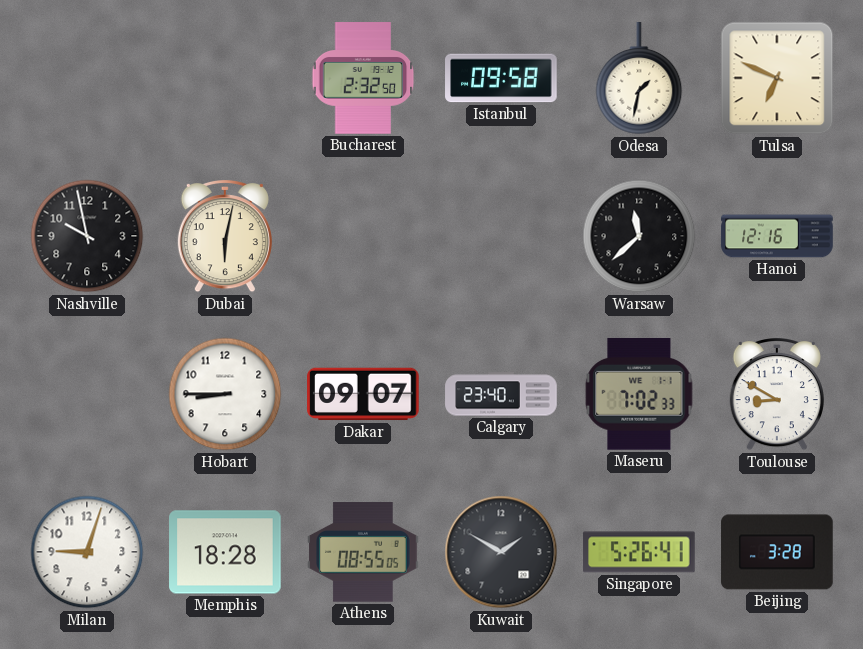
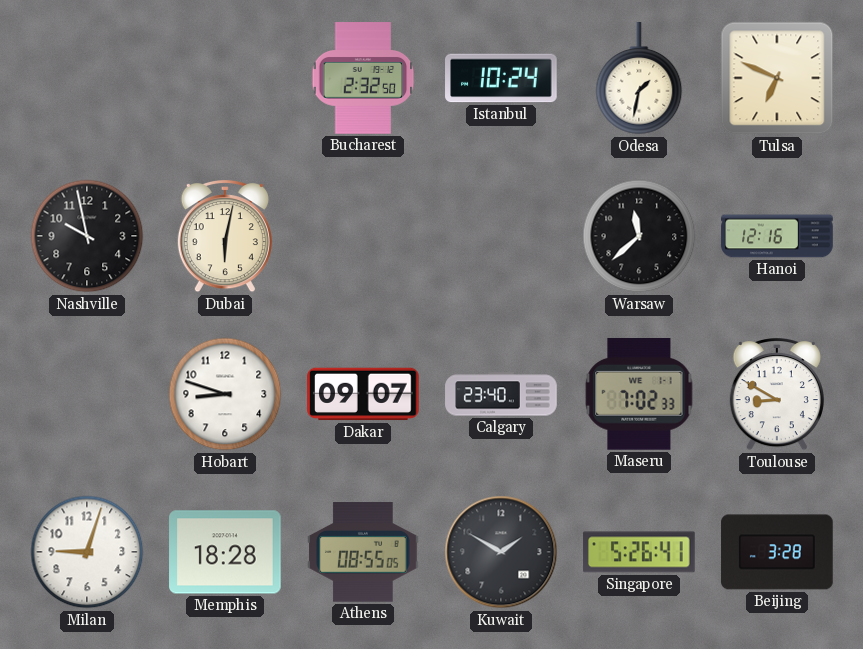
Istanbul: 09:58 -> 10:24
Hobart: 8:45 -> 8:48
